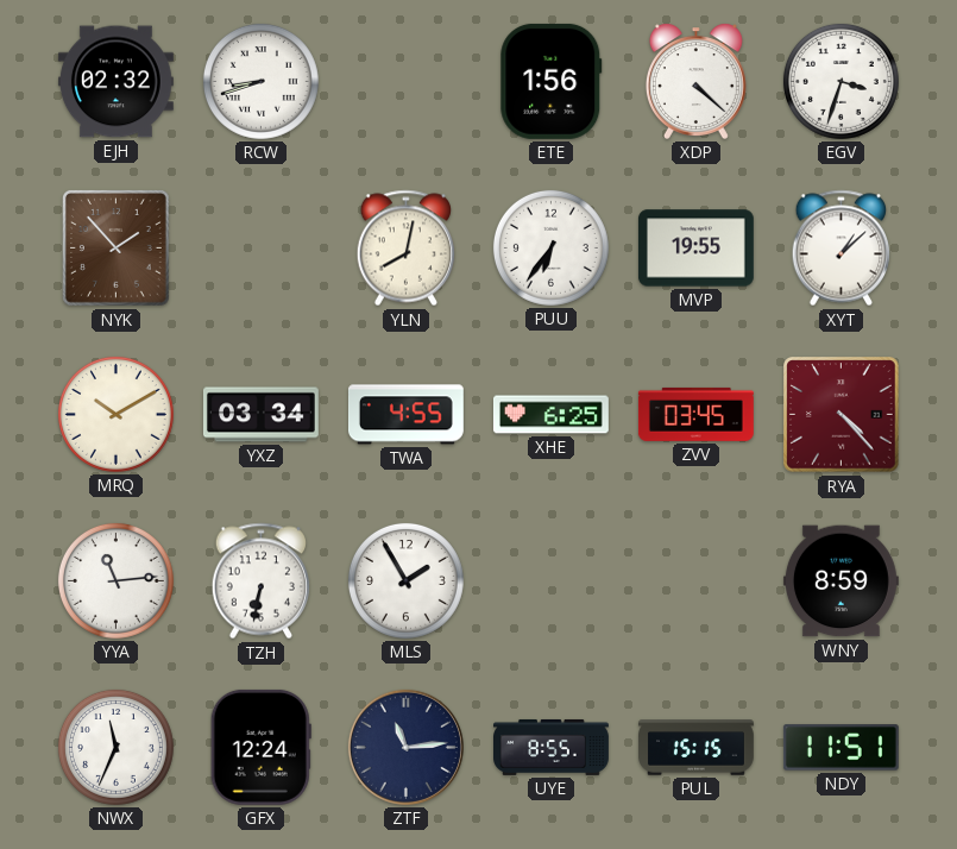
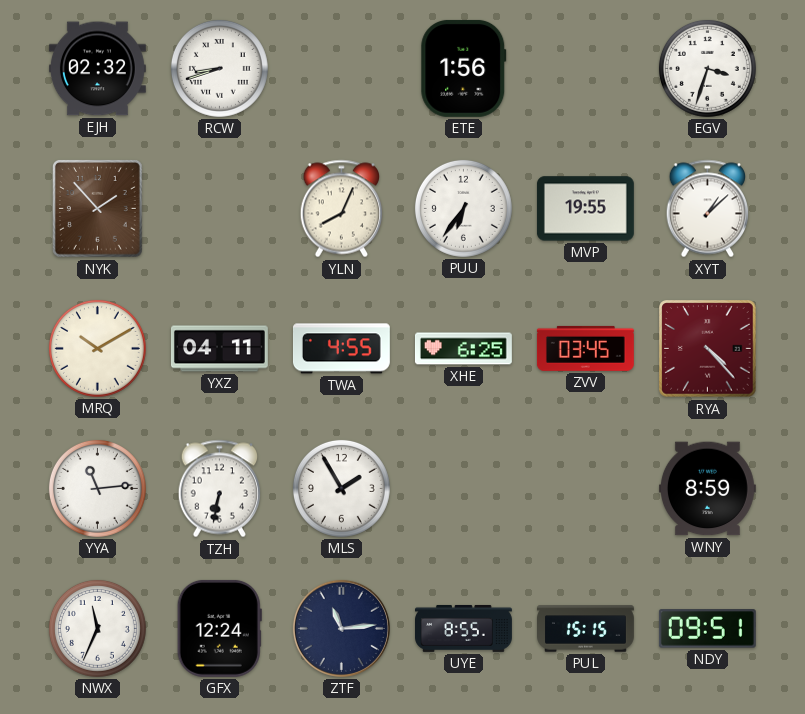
XDP: 4:22 -> none
YLN: 8:02 -> 8:04
YXZ: 03:34 -> 04:11
NDY: 11:51 -> 09:51
